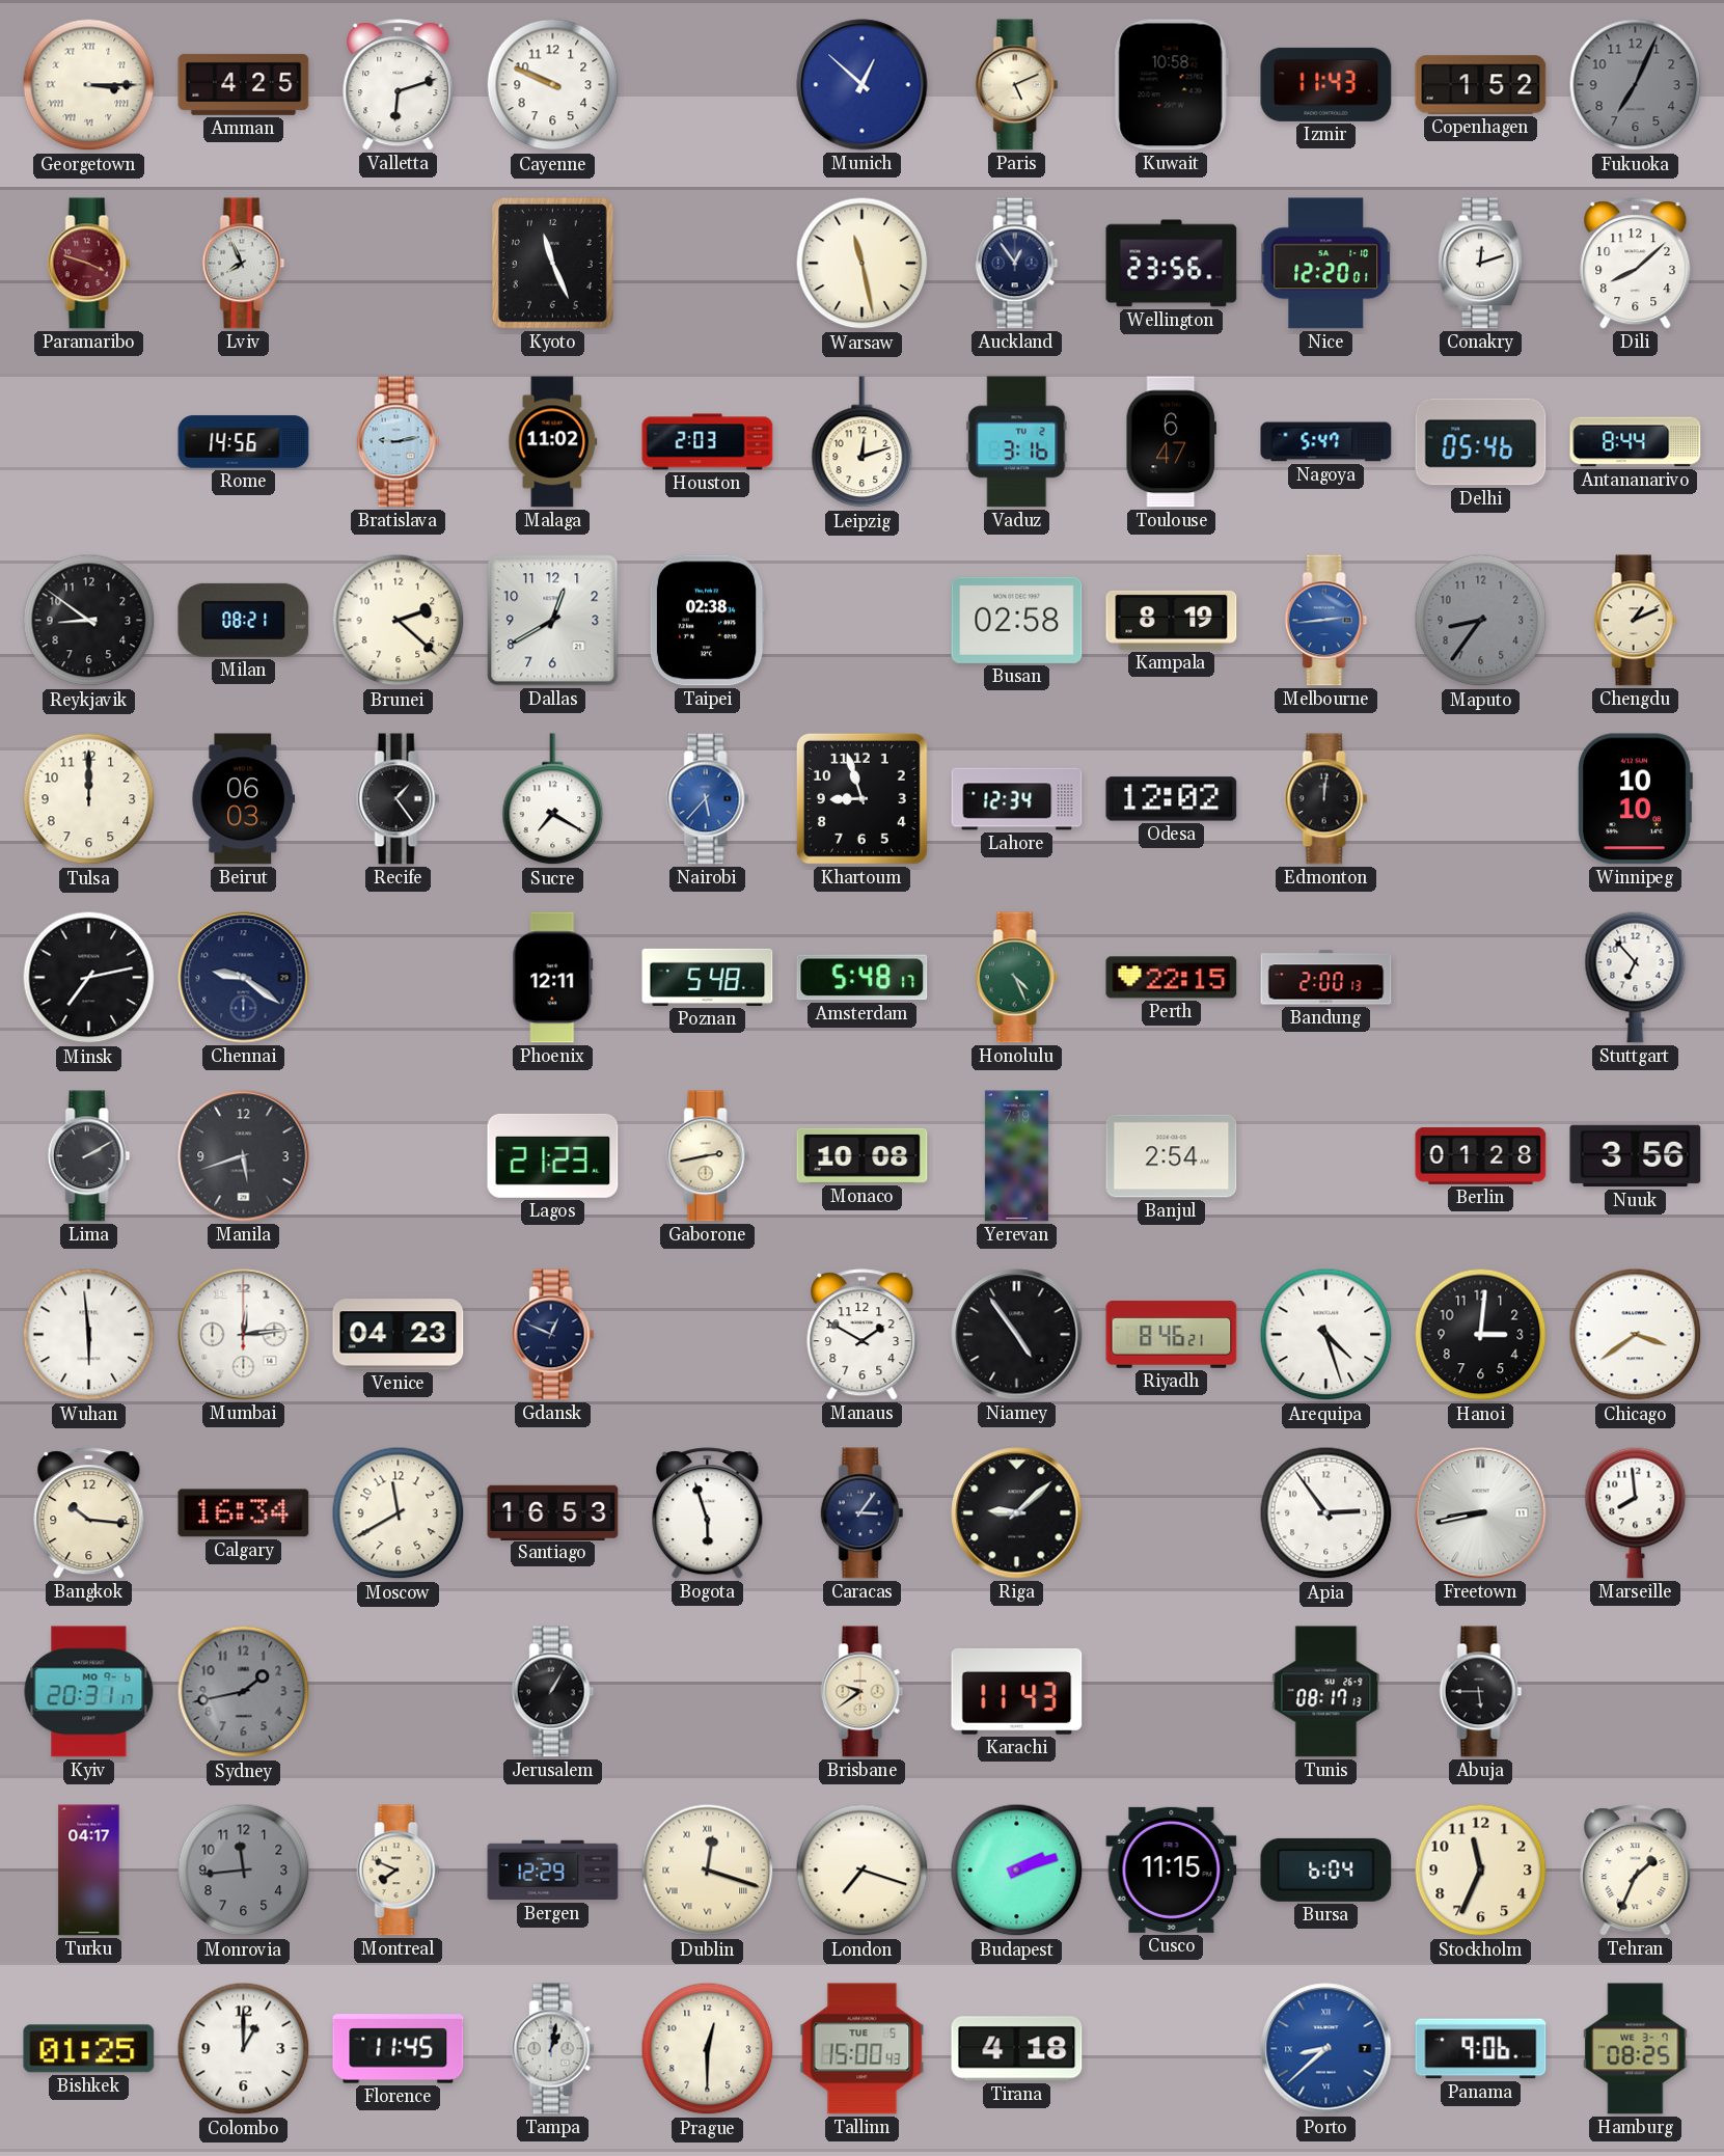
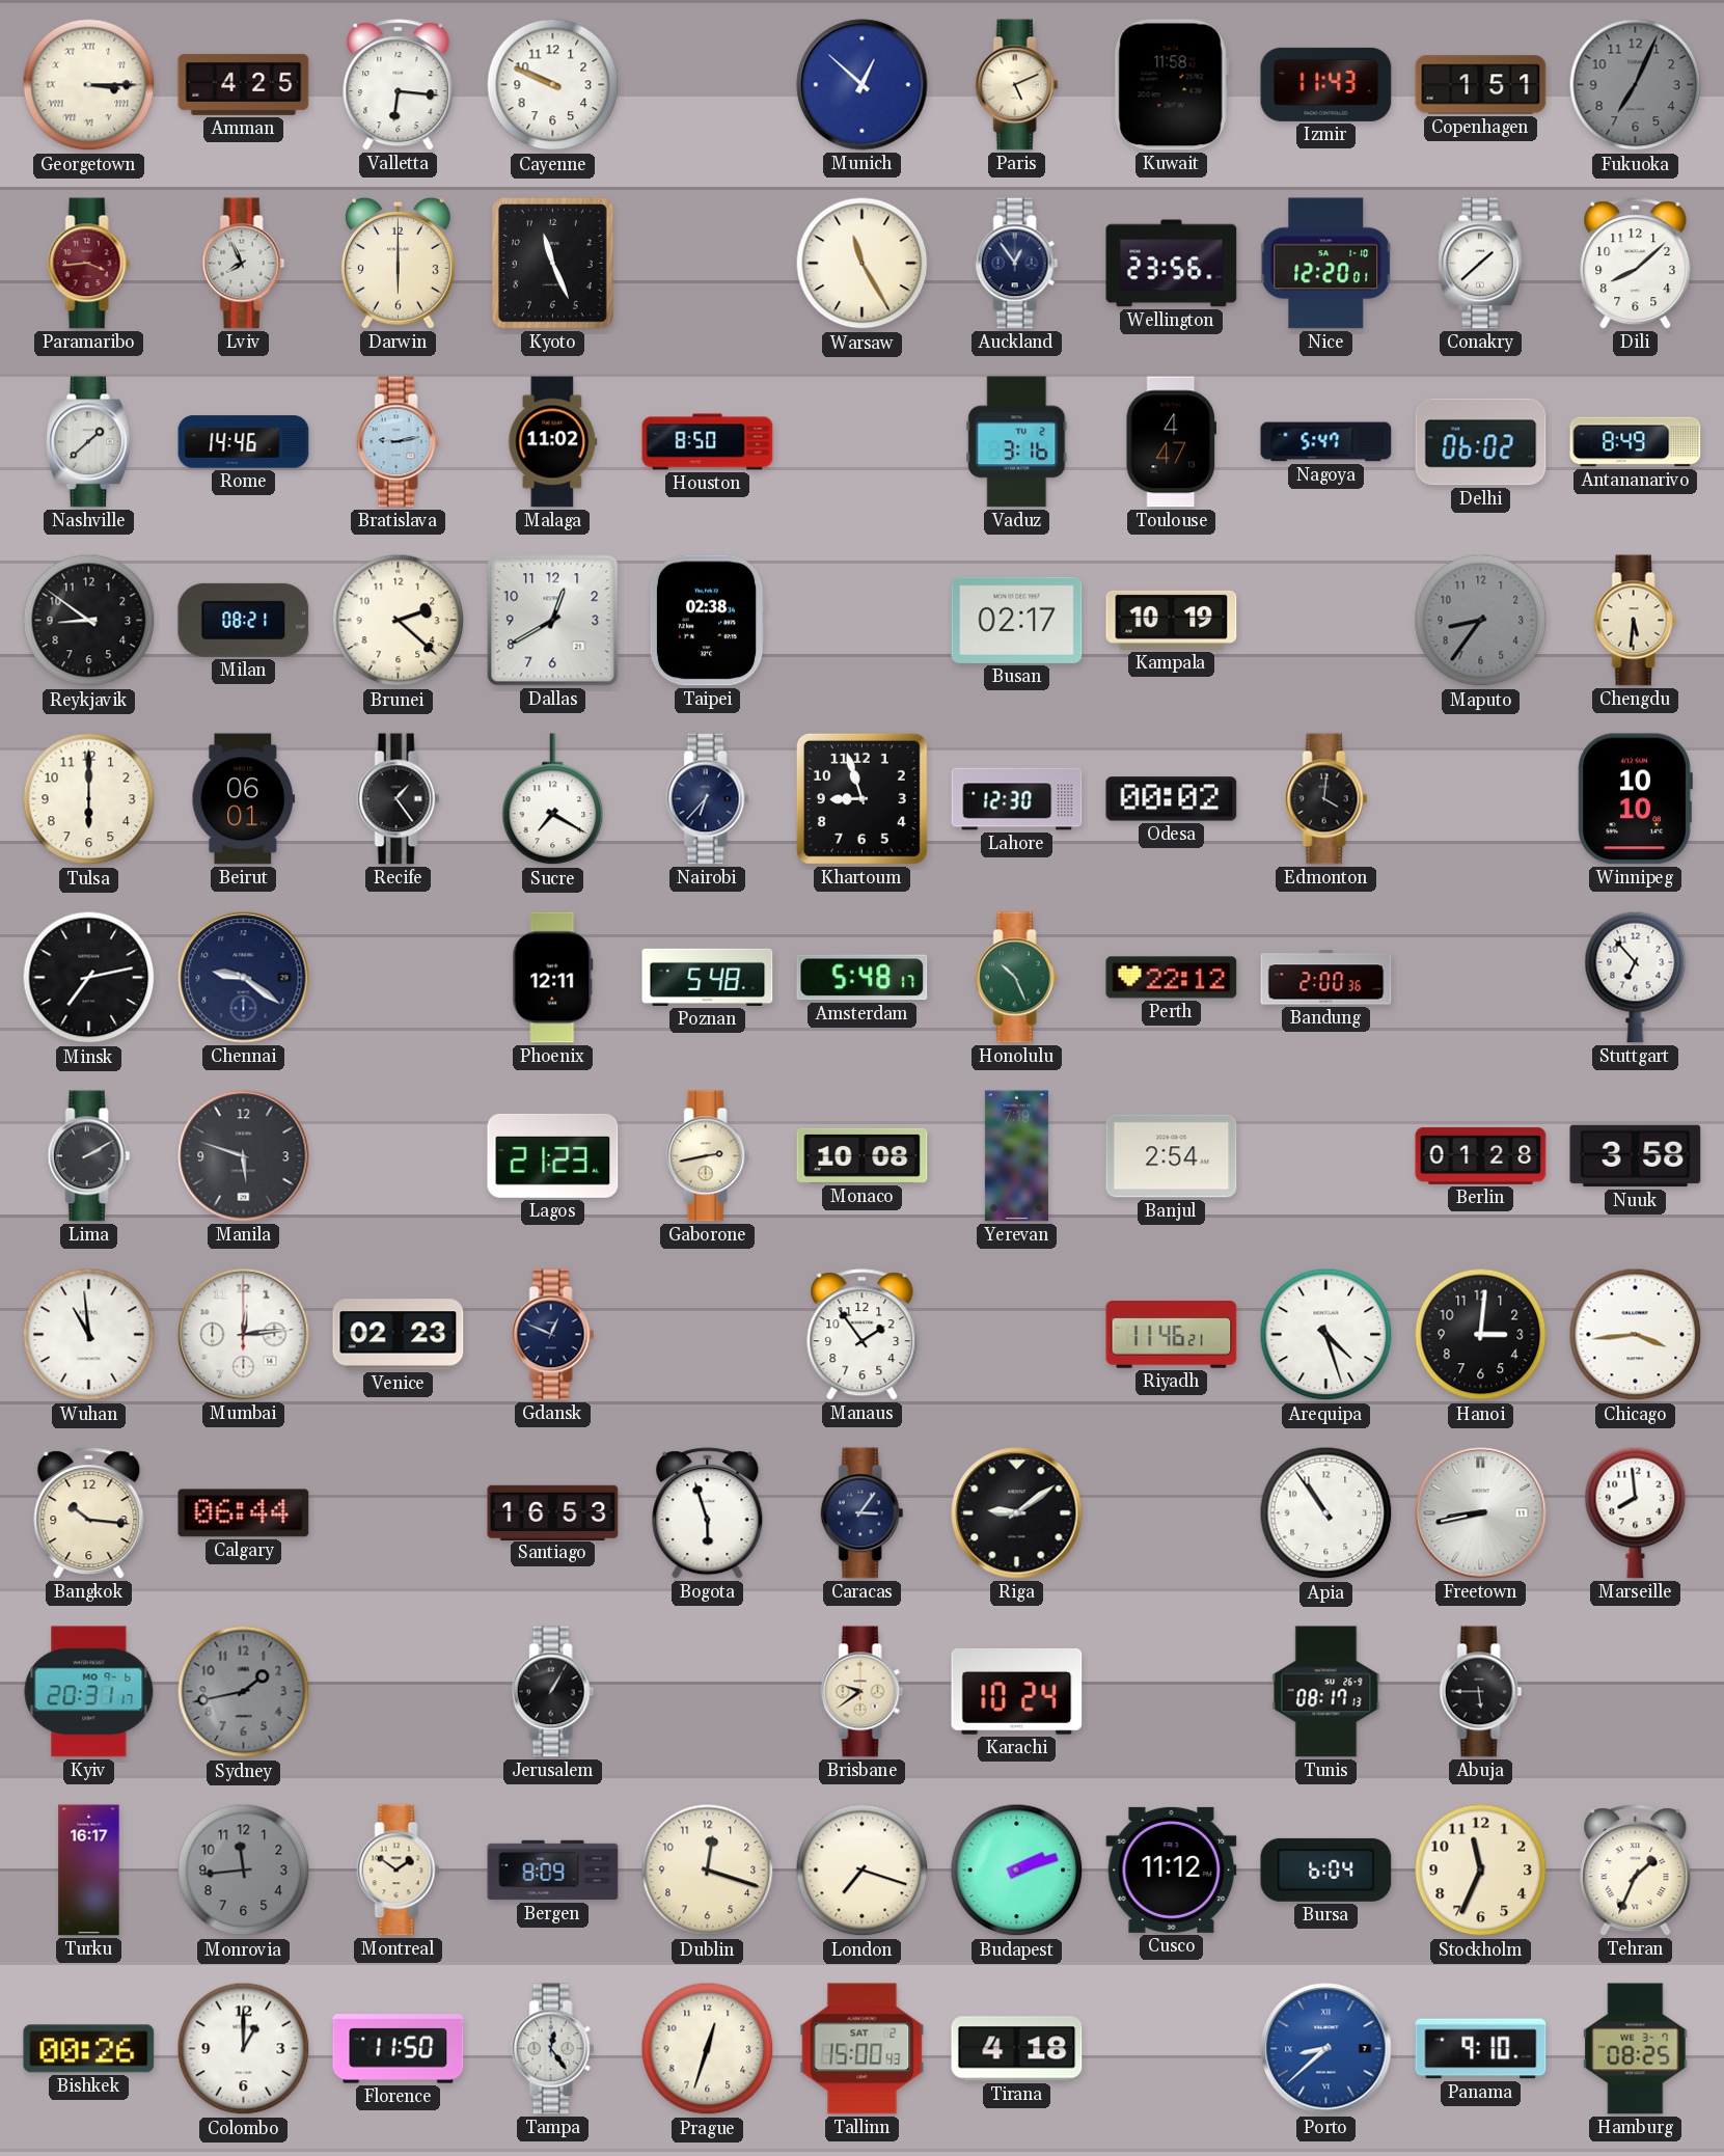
Valletta: 6:12 -> 6:16
Kuwait: 10:58 -> 11:58
Copenhagen: 1:52 -> 1:51
Paramaribo: 3:48 -> 3:44
Darwin: none -> 6:00
Warsaw: 11:28 -> 11:25
Conakry: 12:12 -> 1:38
Nashville: none -> 1:38
Rome: 14:56 -> 14:46
Houston: 2:03 -> 8:50
Leipzig: 12:12 -> none
Toulouse: 6:47 -> 4:47
Delhi: 05:46 -> 06:02
Antananarivo: 8:44 -> 8:49
Busan: 02:58 -> 02:17
Kampala: 8:19 -> 10:19
Melbourne: 2:44 -> none
Chengdu: 1:11 -> 5:31
Tulsa: 12:00 -> 6:00
Beirut: 06:03 -> 06:01
Nairobi: 5:37 -> 6:37
Nairobi dial: blue -> navy
Lahore: 12:34 -> 12:30
Odesa: 12:02 -> 00:02
Edmonton: 12:01 -> 4:01
Honolulu: 4:26 -> 10:26
Perth: 22:15 -> 22:12
Bandung: 2:00:13 -> 2:00:36
Manila: 5:42 -> 5:48
Nuuk: 3:56 -> 3:58
Wuhan: 5:59 -> 10:59
Venice: 04:23 -> 02:23
Manaus: 1:50 -> 1:54
Niamey: 4:54 -> none
Riyadh: 8:46 -> 11:46
Chicago: 3:39 -> 3:44
Calgary: 16:34 -> 06:44
Moscow: 11:40 -> none
Riga: 9:08 -> 9:09
Apia: 2:54 -> 10:54
Karachi: 11:43 -> 10:24
Turku: 04:17 -> 16:17
Montreal: 7:49 -> 1:51
Bergen: 12:29 -> 8:09
Dublin numerals: Roman -> Arabic
Cusco: 11:15 -> 11:12
Bishkek: 01:25 -> 00:26
Florence: 11:45 -> 11:50
Tampa: 1:02 -> 12:24
Prague: 12:30 -> 12:33
Tallinn date: TUE 5 -> SAT 2
Panama: 9:06 -> 9:10
